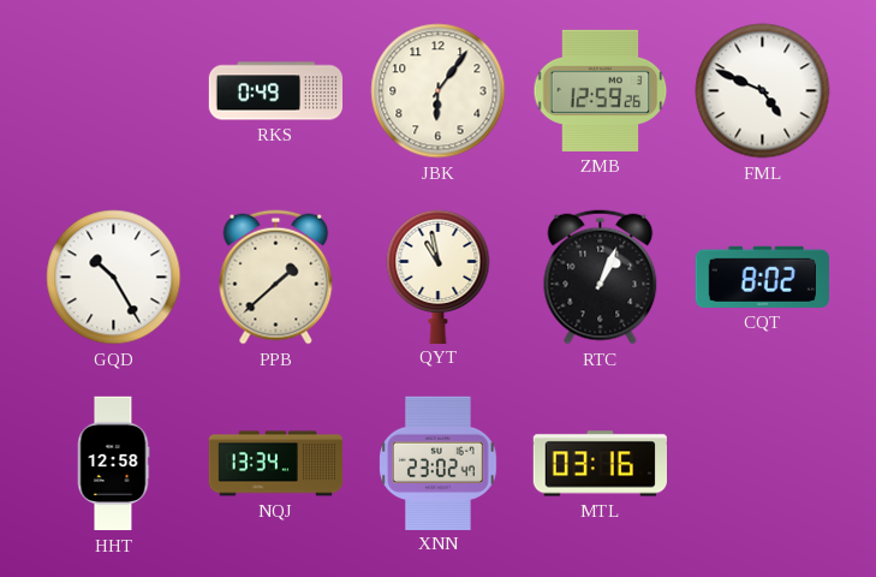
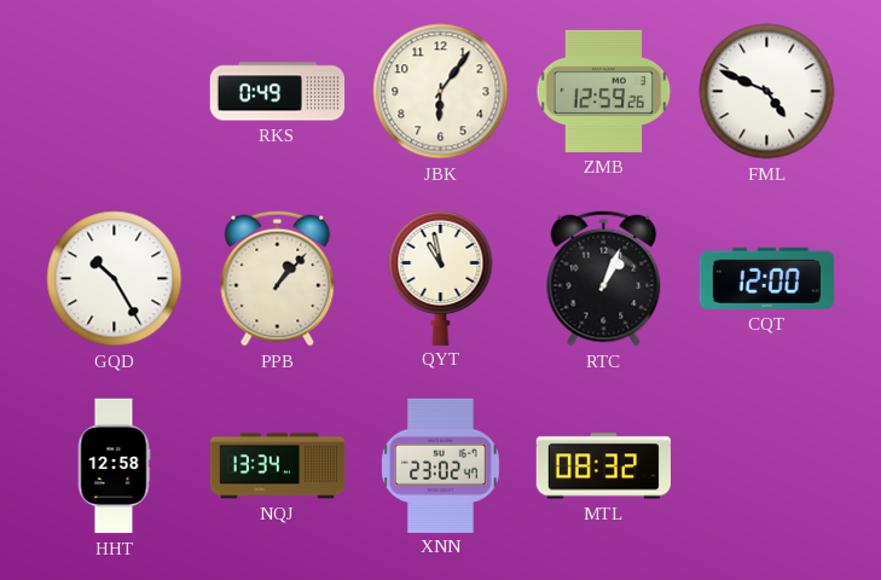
PPB: 1:38 -> 1:07
CQT: 8:02 -> 12:00
MTL: 03:16 -> 08:32
